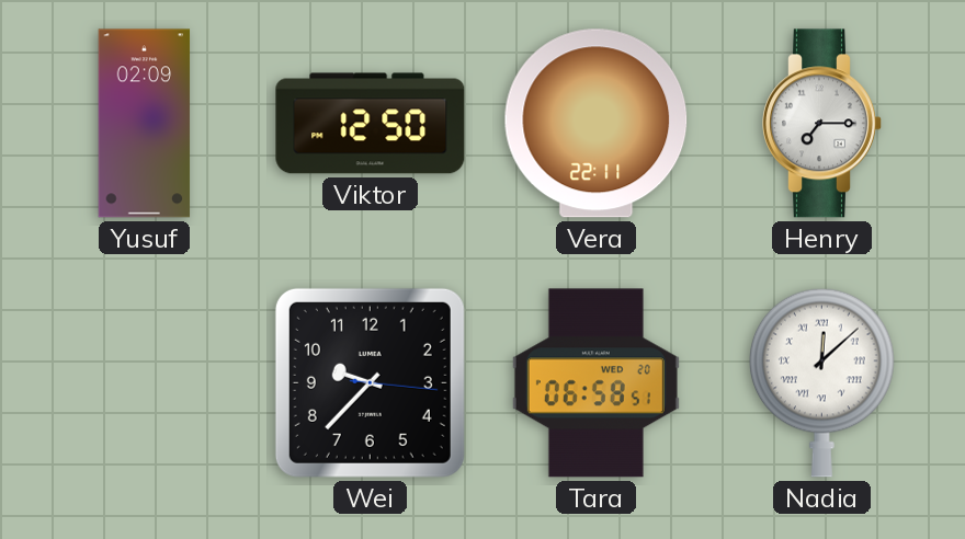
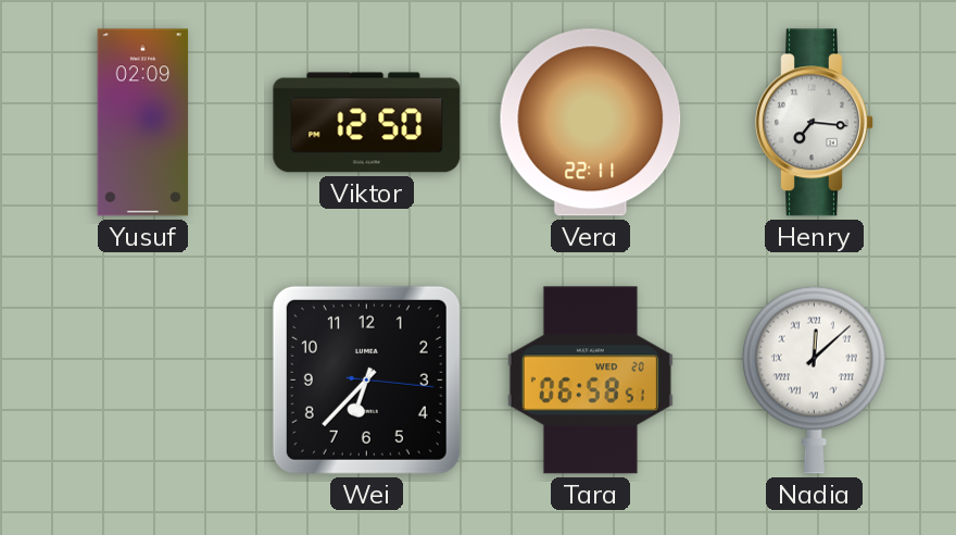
Henry: 7:15 -> 7:16
Wei: 9:37 -> 6:37
